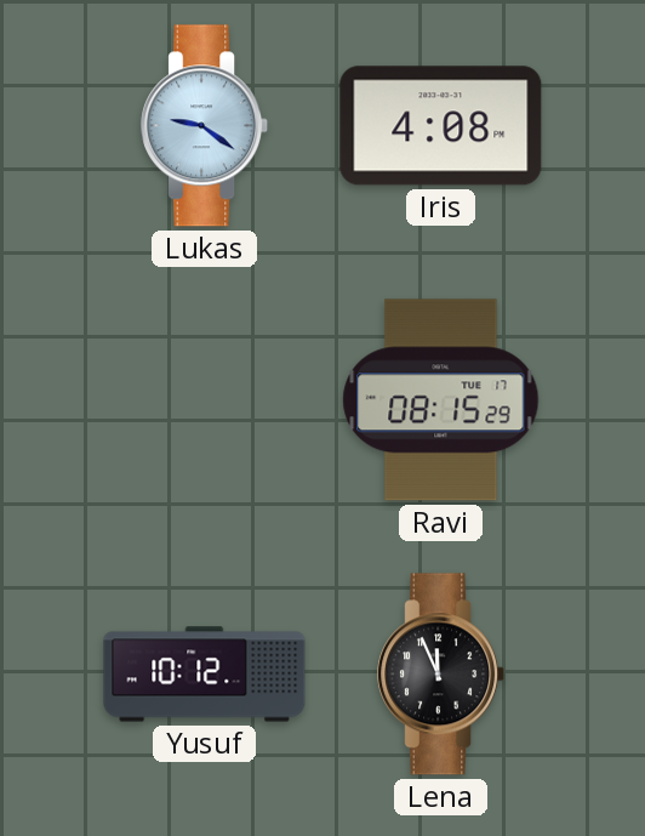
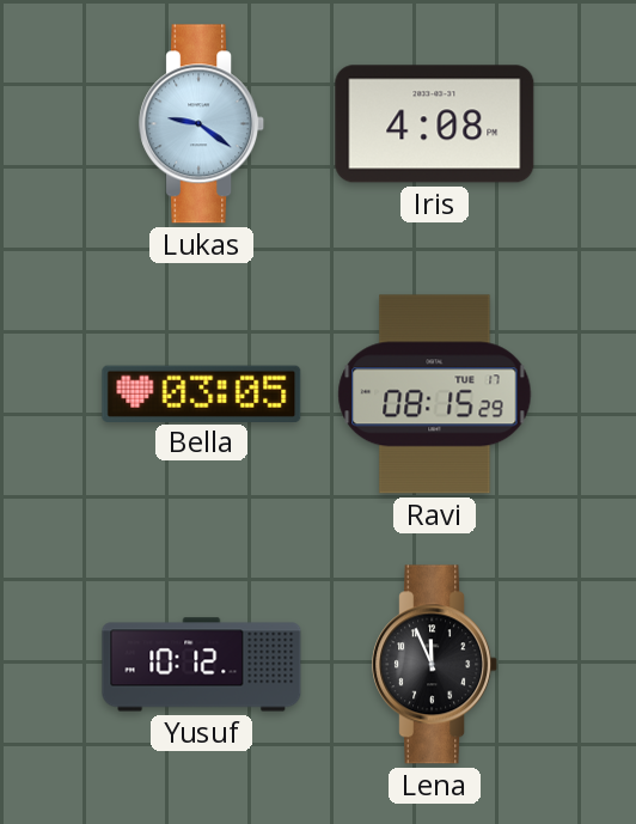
Bella: none -> 03:05
